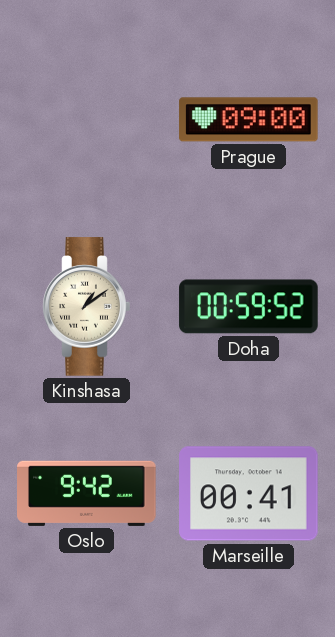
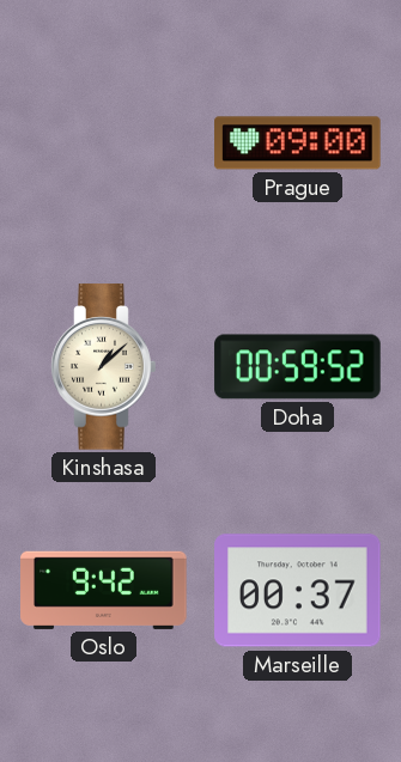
Kinshasa: 1:09 -> 1:08
Marseille: 00:41 -> 00:37
